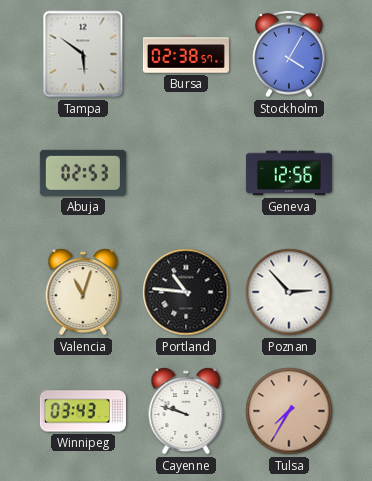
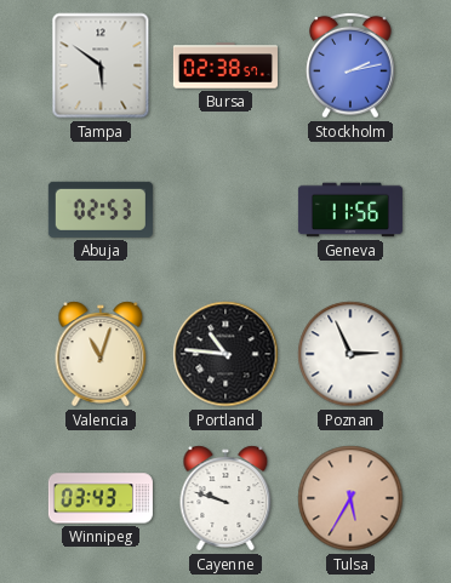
Stockholm: 4:05 -> 2:13
Geneva: 12:56 -> 11:56
Poznan: 2:53 -> 2:56
Tulsa: 7:35 -> 5:35
